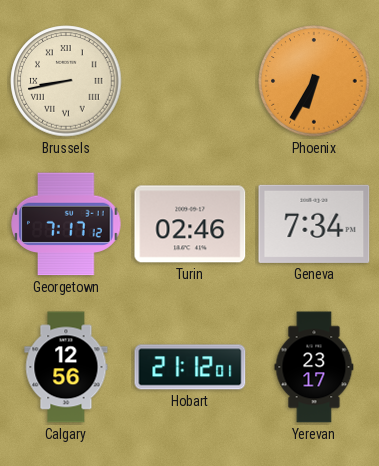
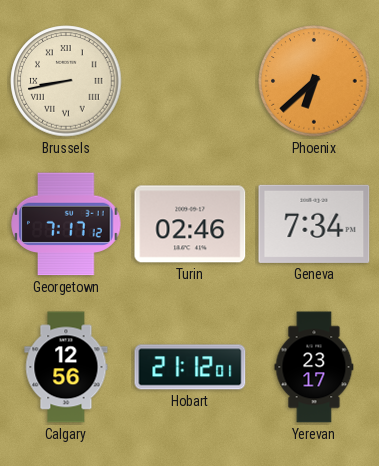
Phoenix: 6:35 -> 6:38
